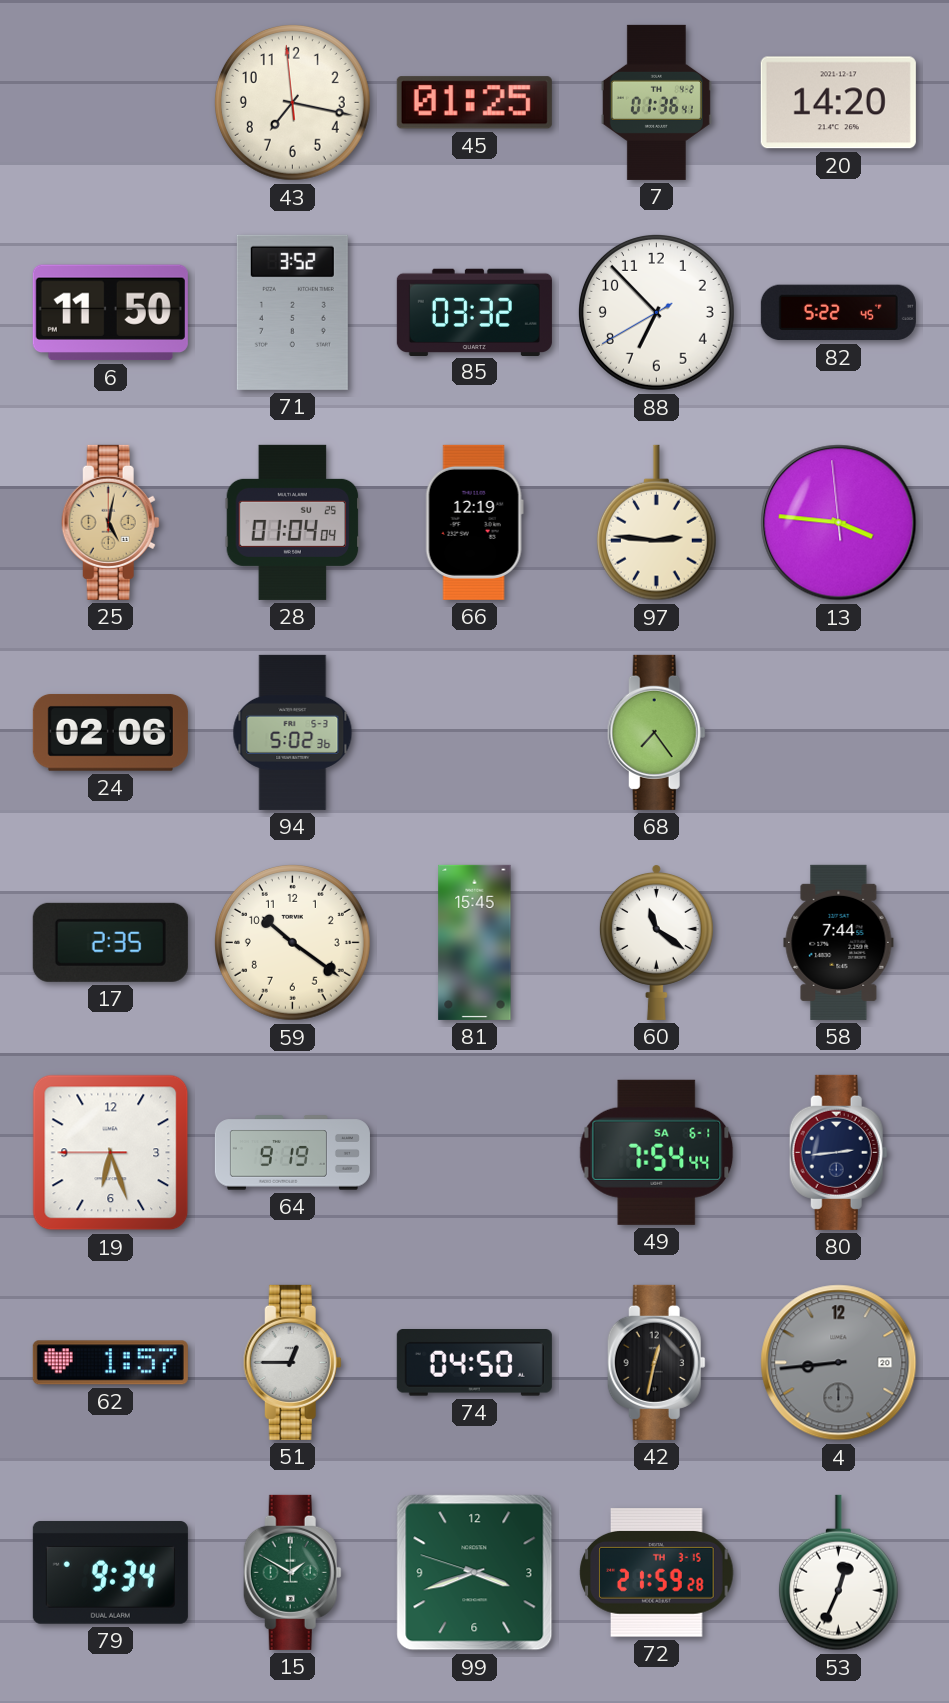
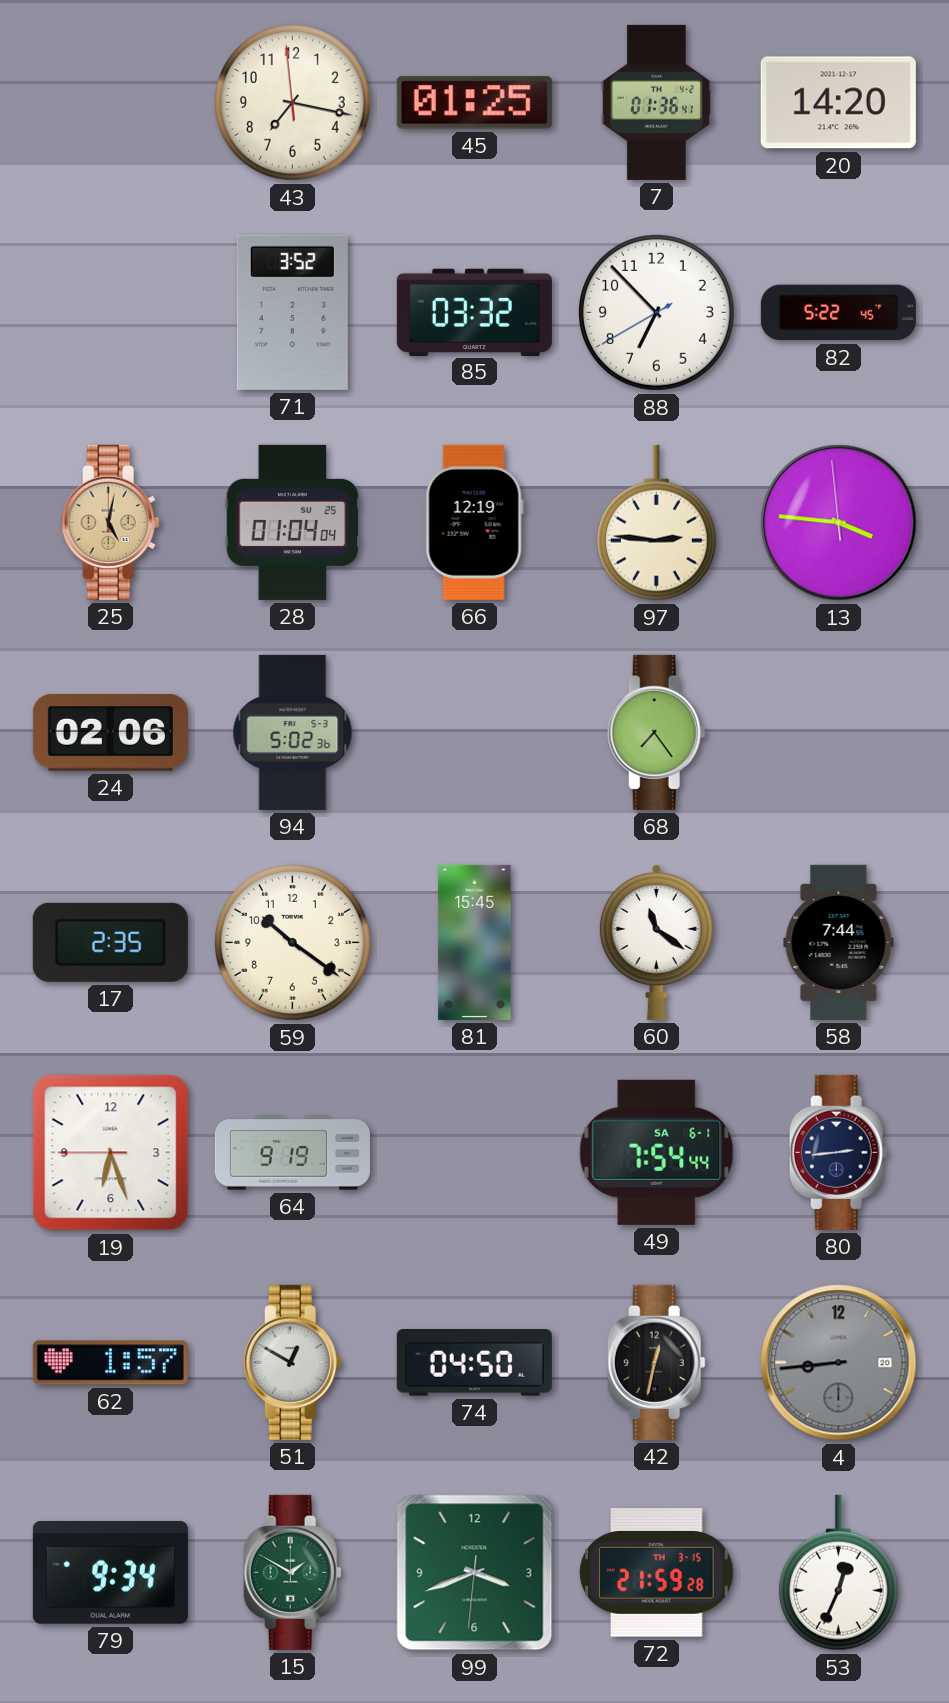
6: 11:50 -> none
51: 12:45 -> 12:50
99: 3:41:48 -> 3:41:31
